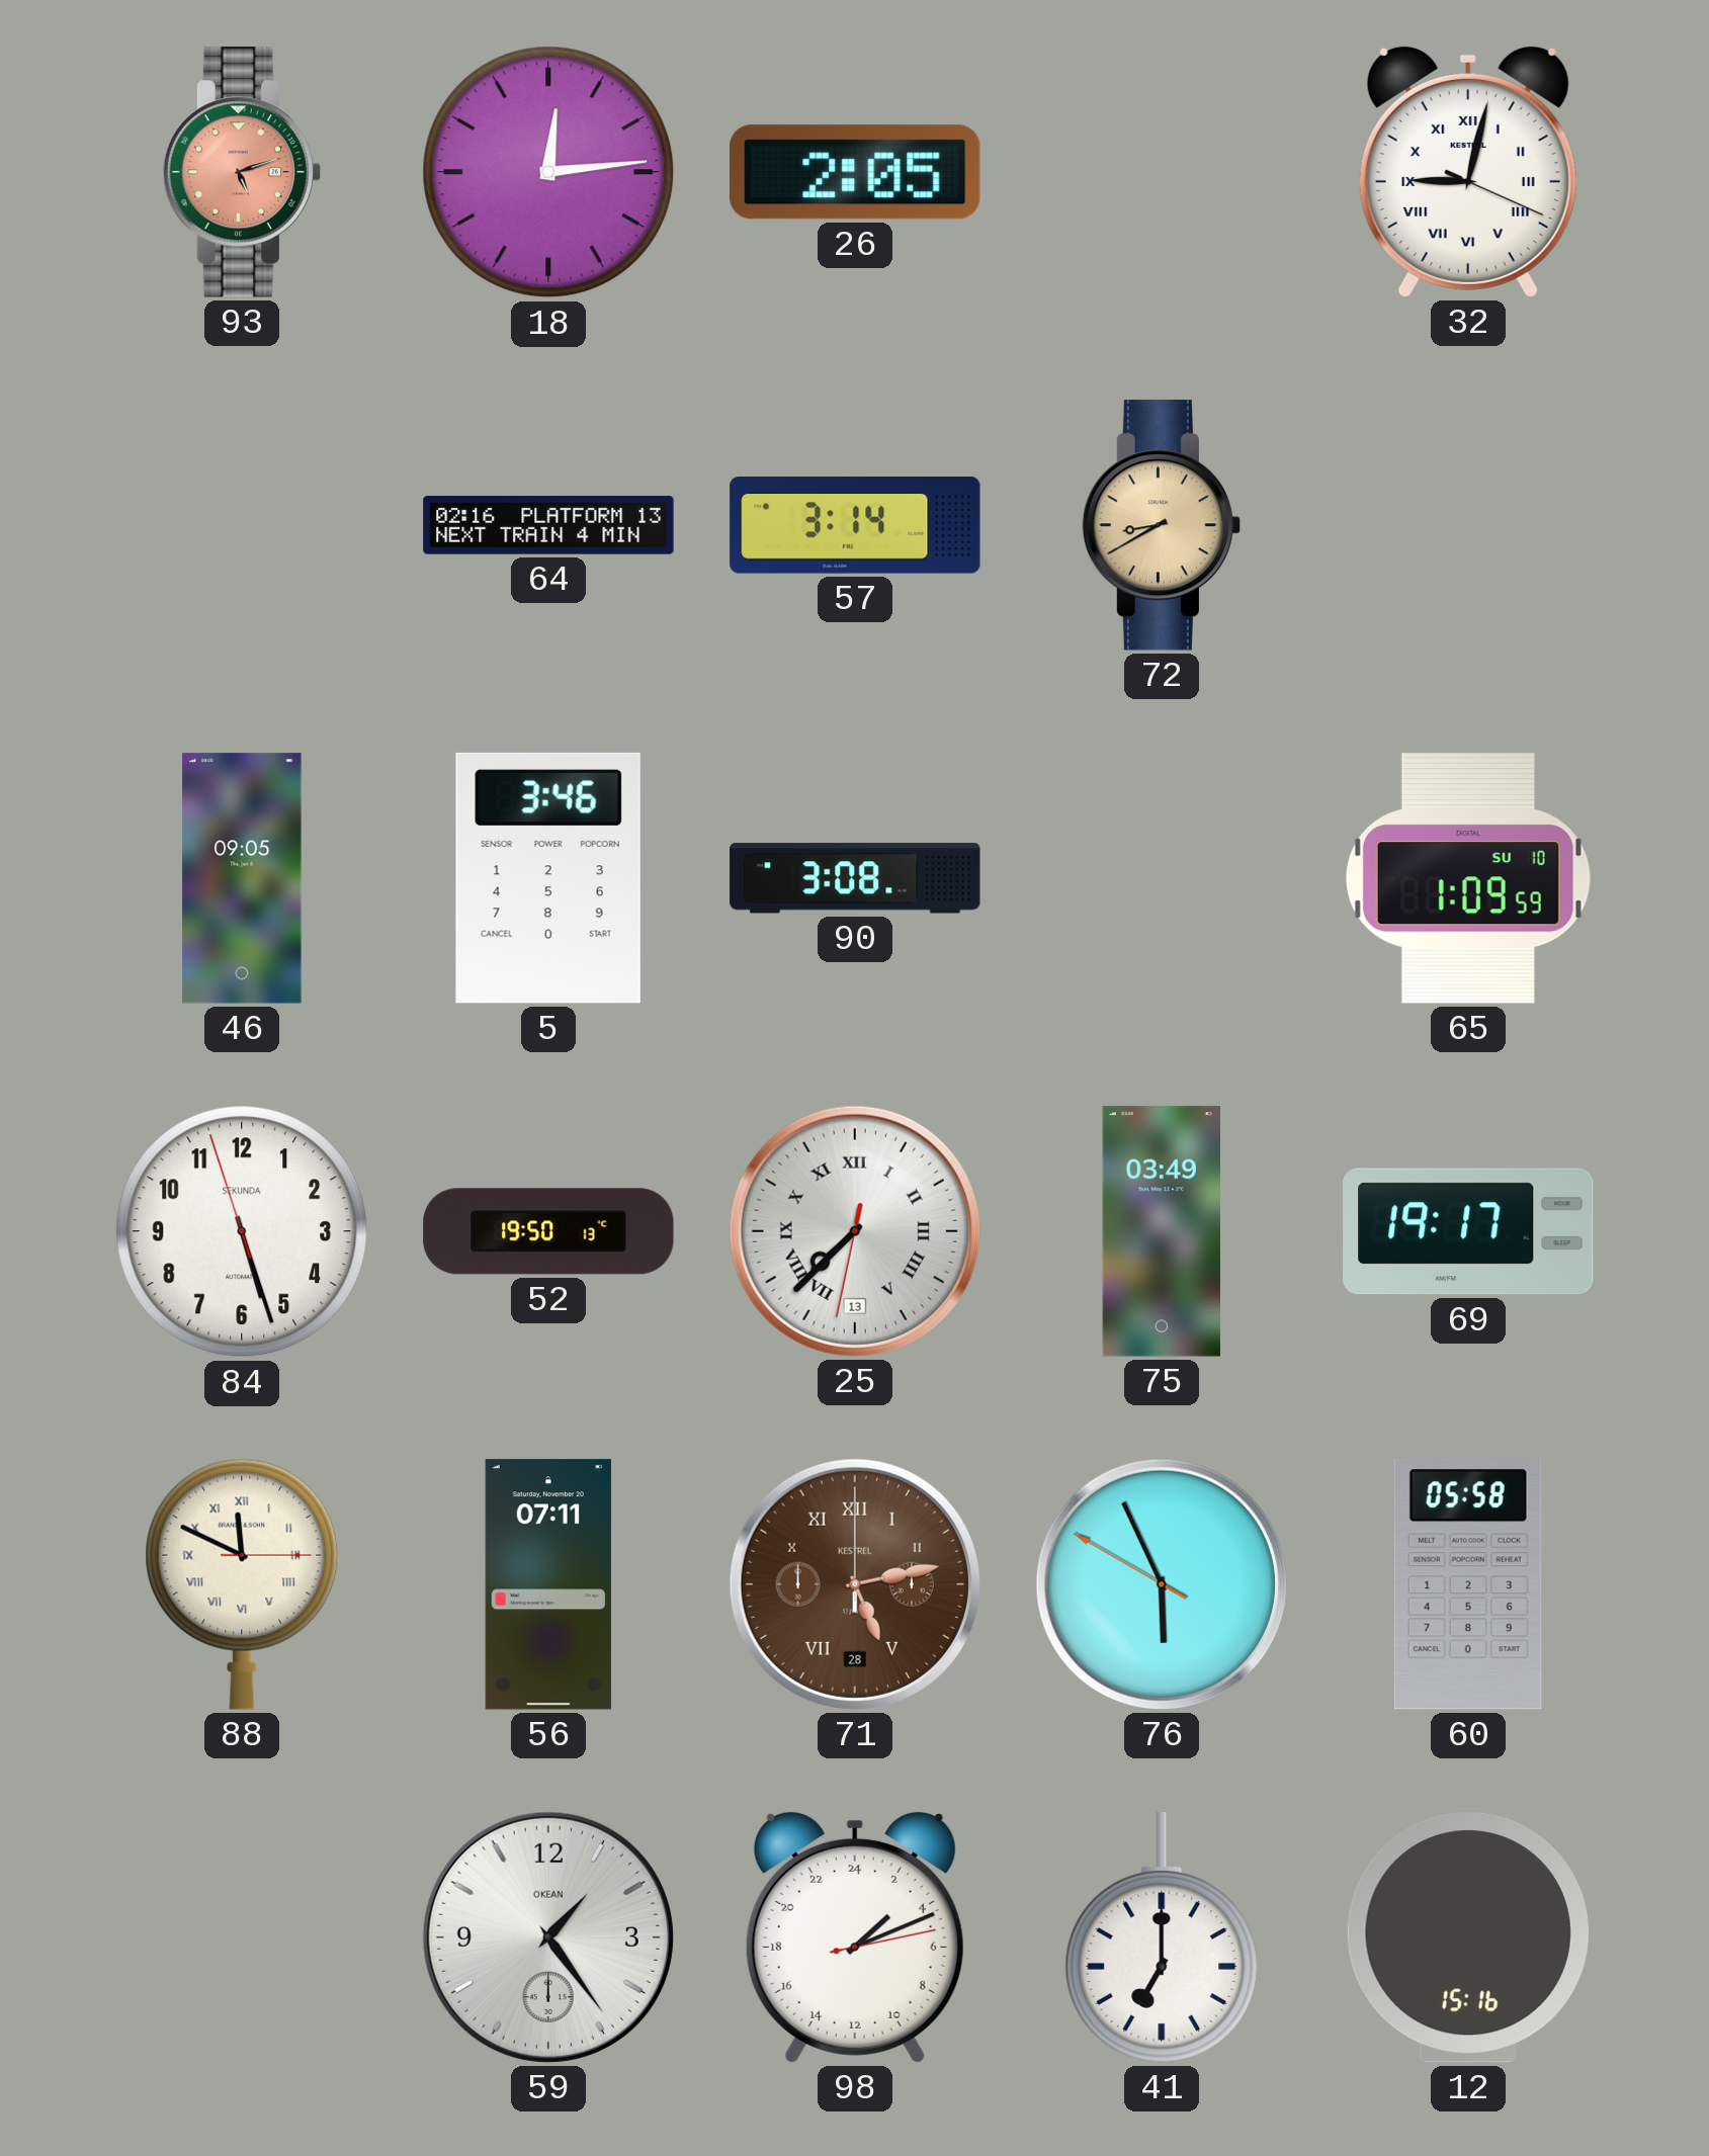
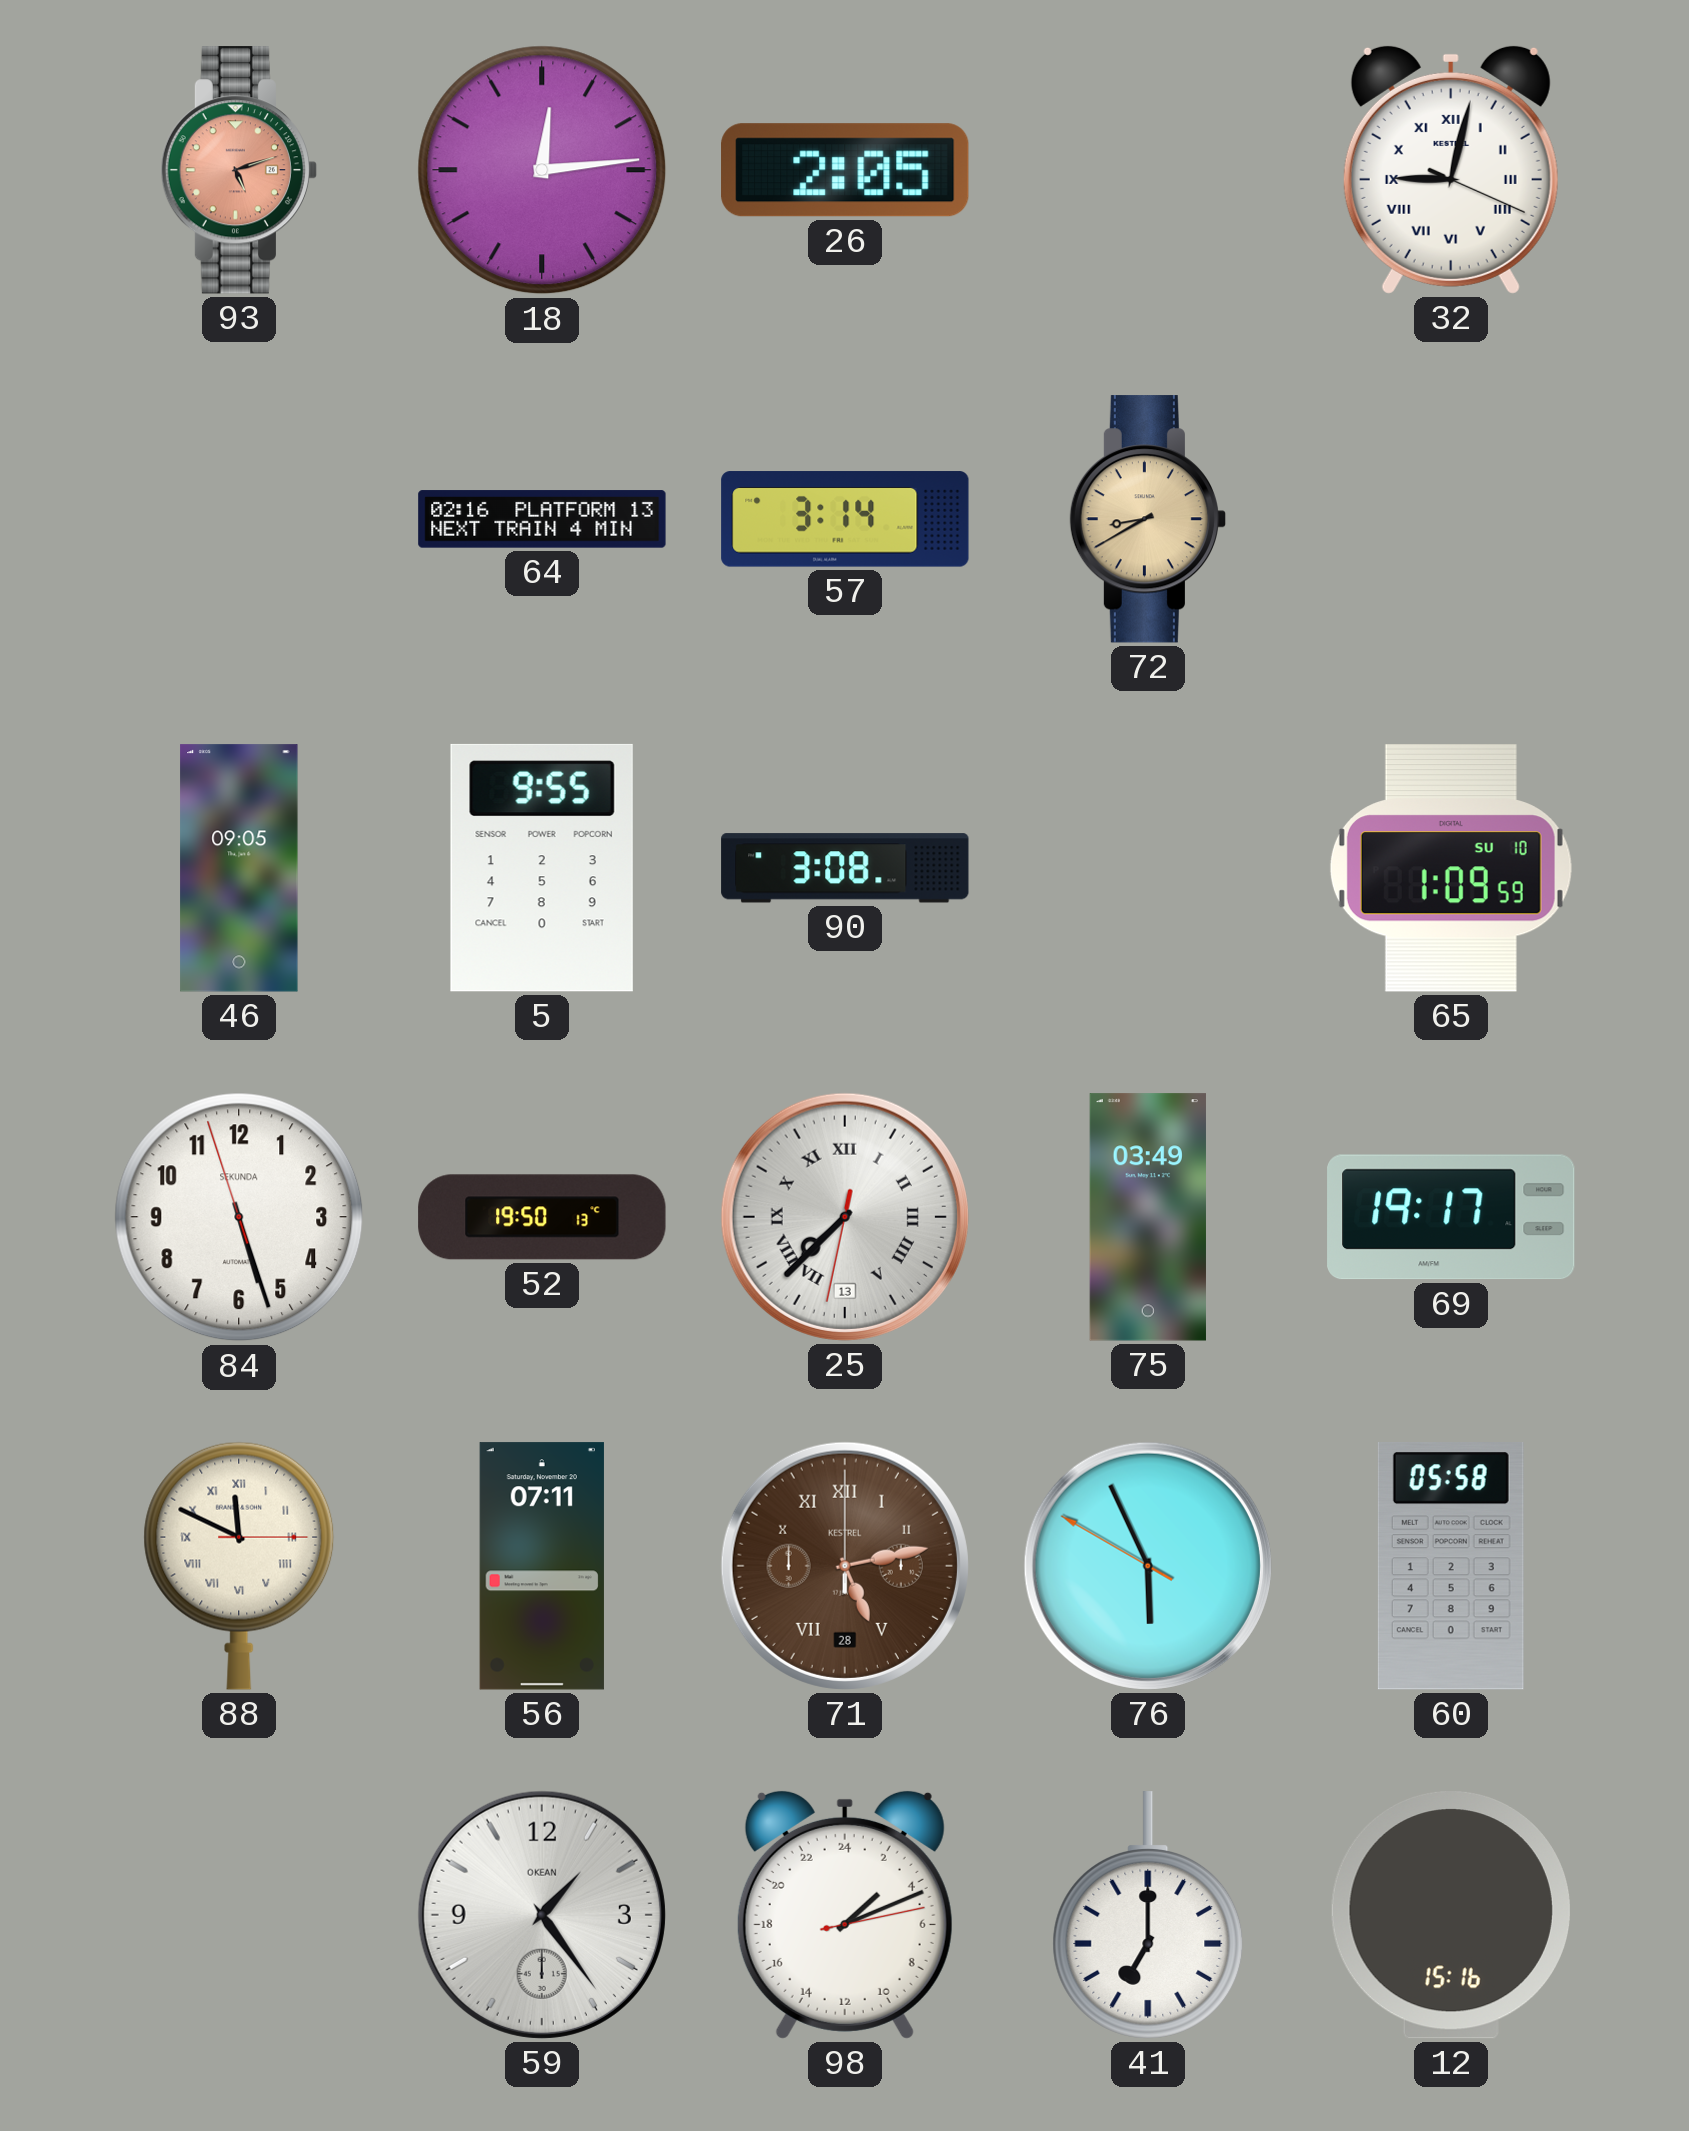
5: 3:46 -> 9:55
